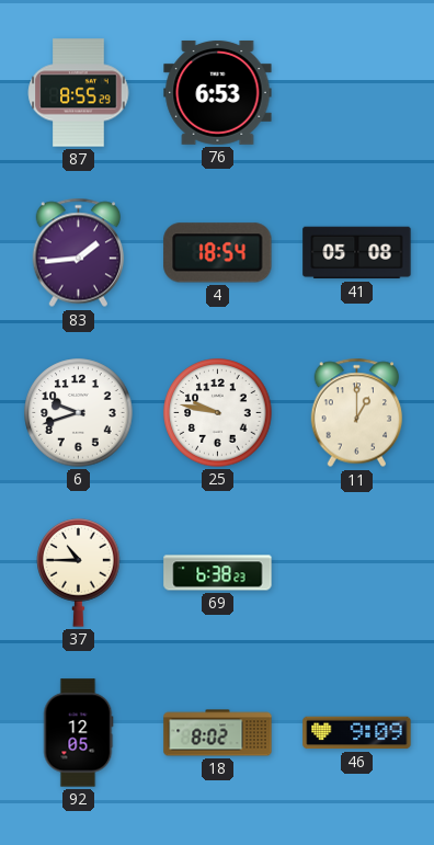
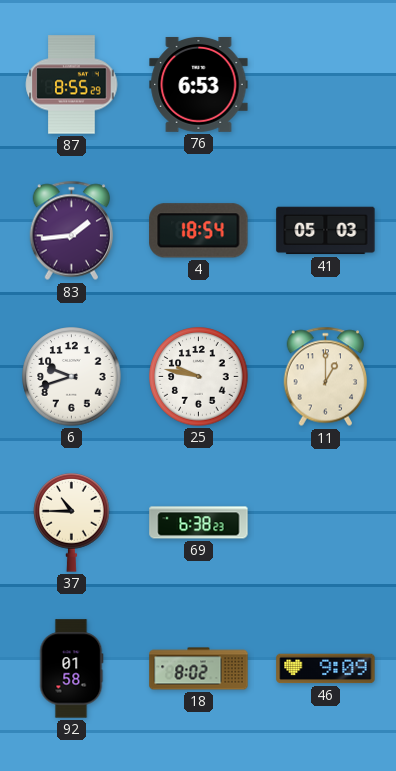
41: 05:08 -> 05:03
92: 12:05 -> 01:58
